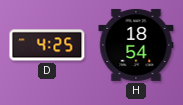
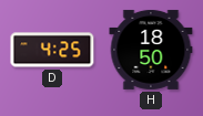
H: 18:54 -> 18:50
